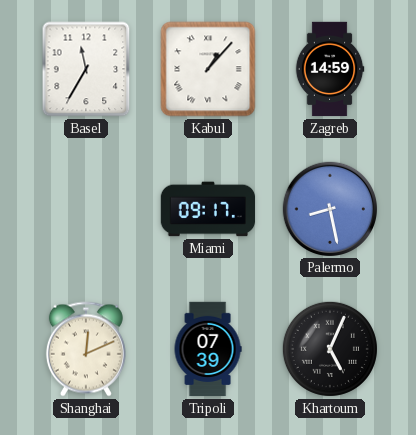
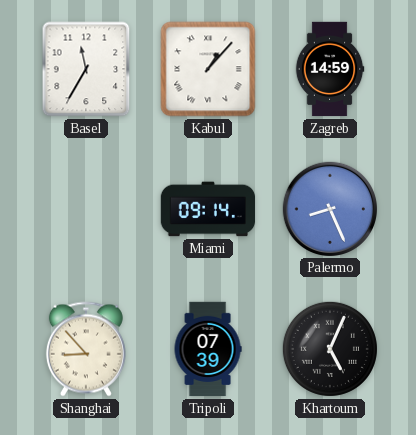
Miami: 09:17 -> 09:14
Palermo: 8:28 -> 8:26
Shanghai: 12:11 -> 8:53
